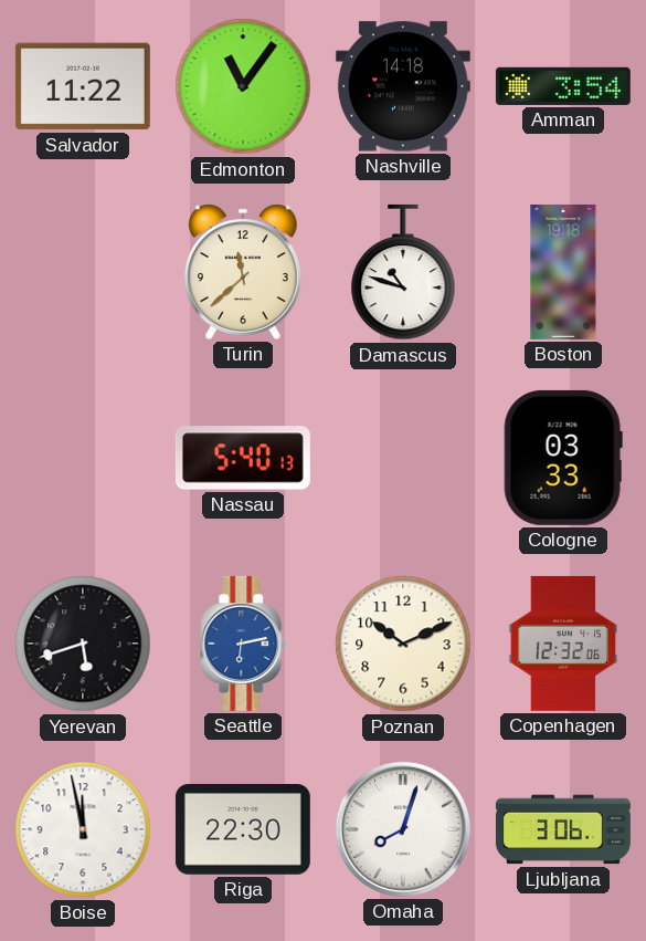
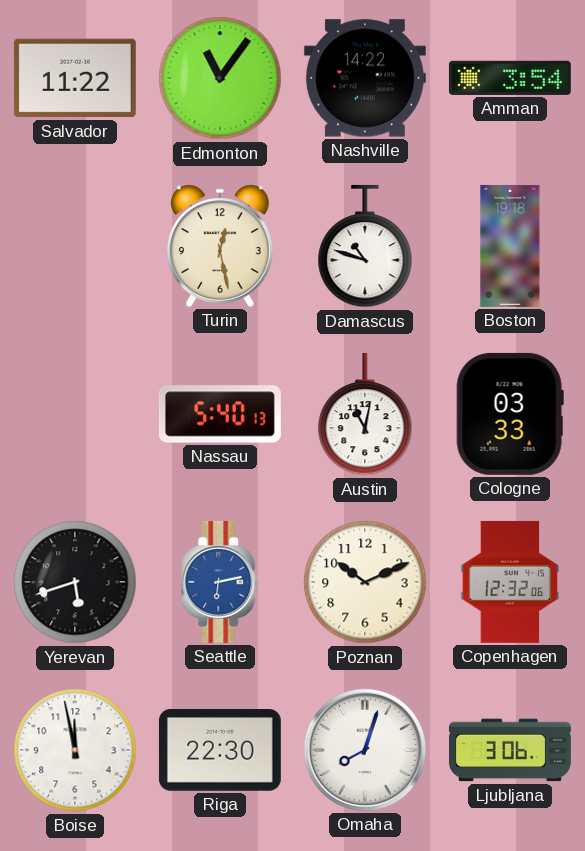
Nashville: 14:18 -> 14:22
Turin: 11:38 -> 12:28
Austin: none -> 11:02
